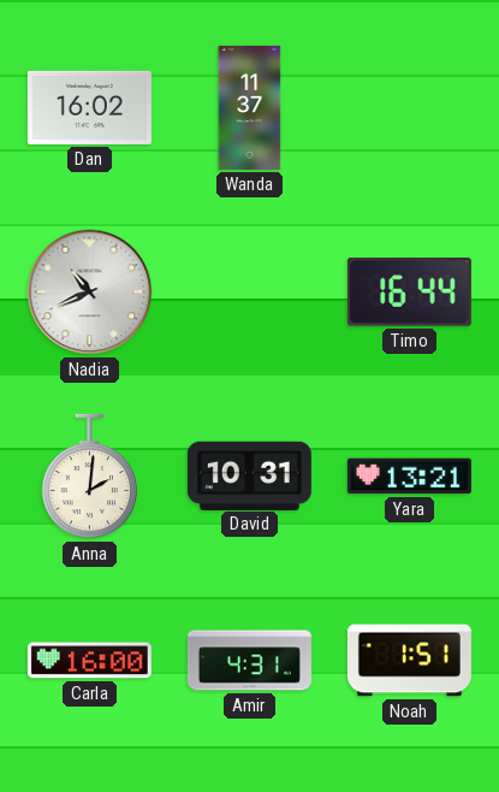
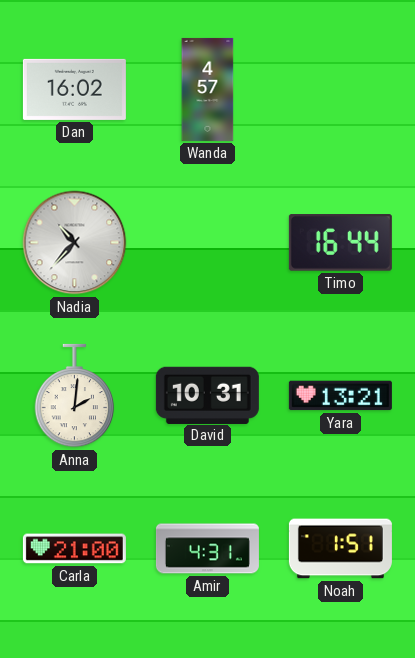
Wanda: 11:37 -> 4:57
Nadia: 10:41 -> 10:37
Carla: 16:00 -> 21:00
